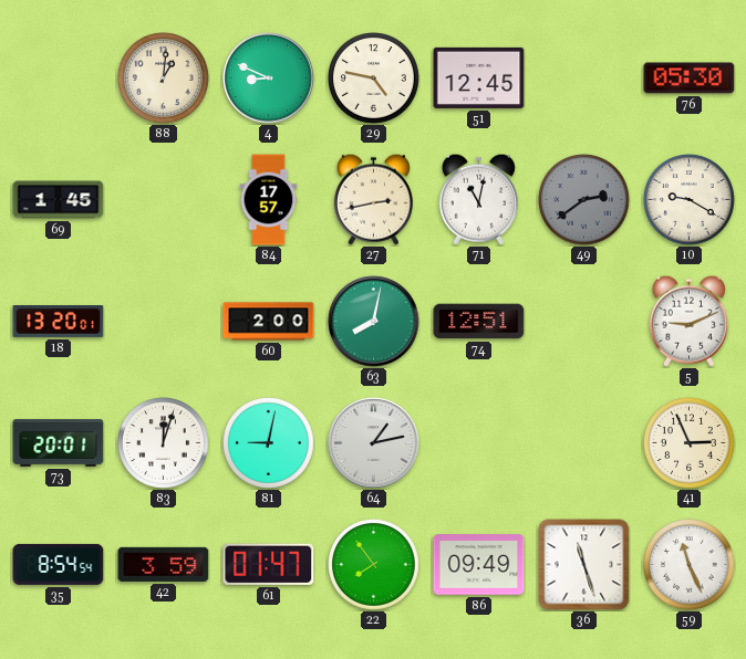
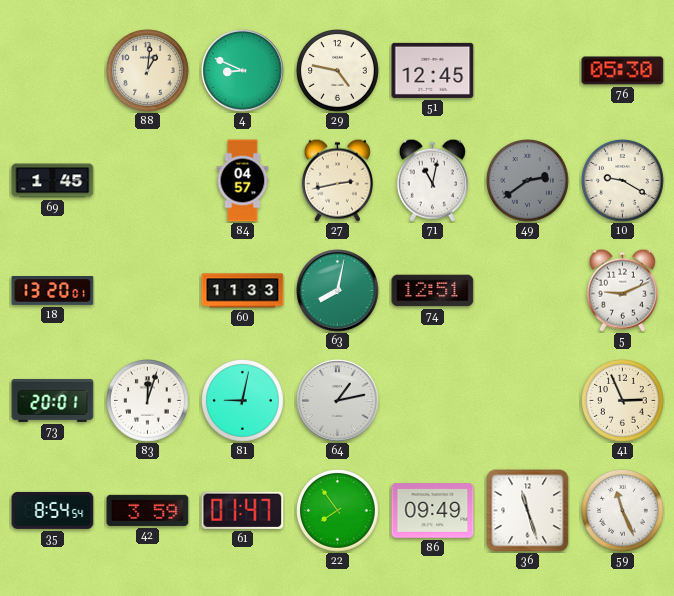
84: 17:57 -> 04:57
60: 2:00 -> 11:33
